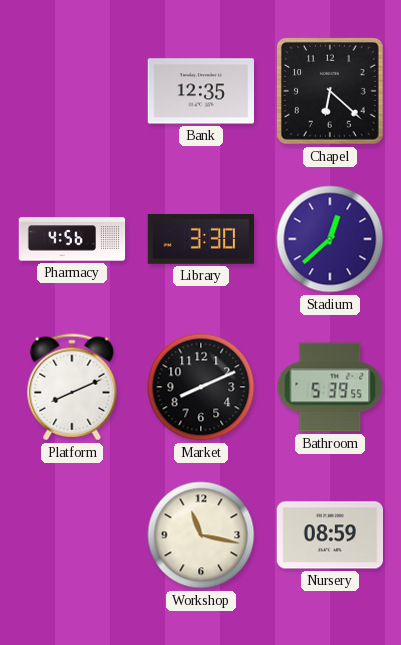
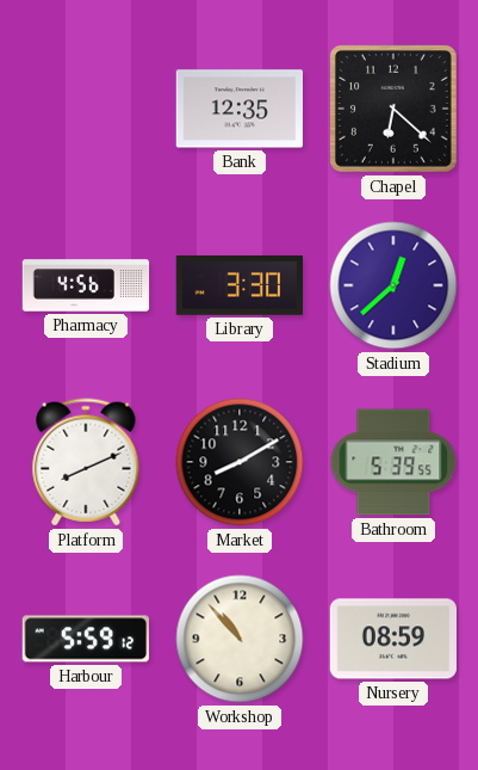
Market: 8:11 -> 8:10
Harbour: none -> 5:59
Workshop: 11:17 -> 10:53
